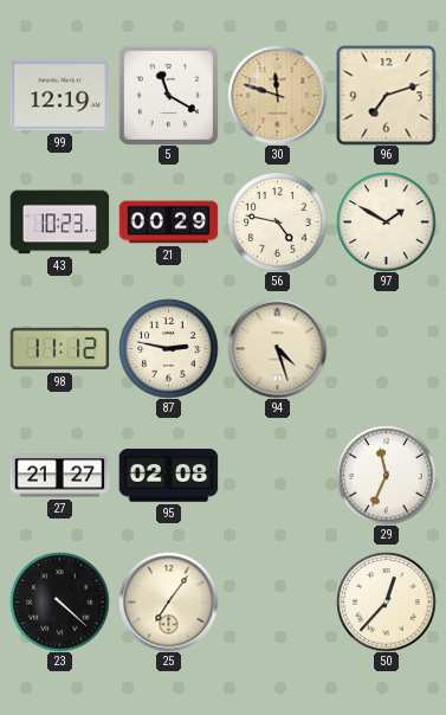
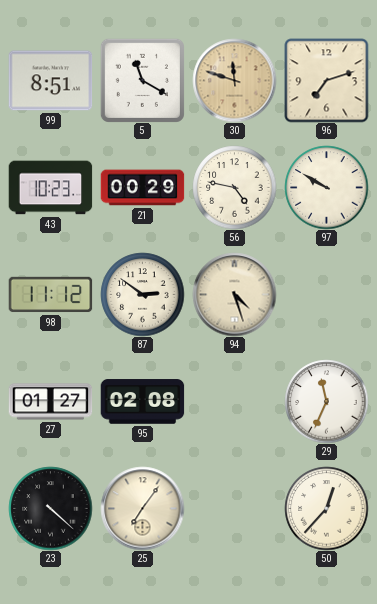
99: 12:19 -> 8:51
97: 1:50 -> 9:50
87: 2:47 -> 2:51
27: 21:27 -> 01:27
